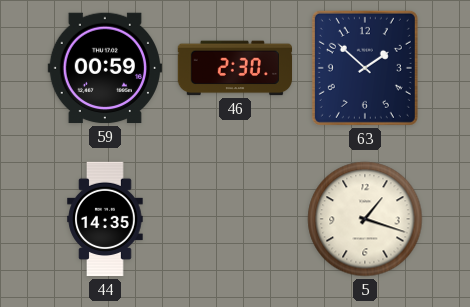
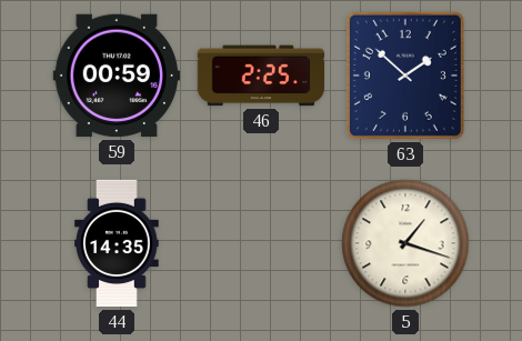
46: 2:30 -> 2:25
